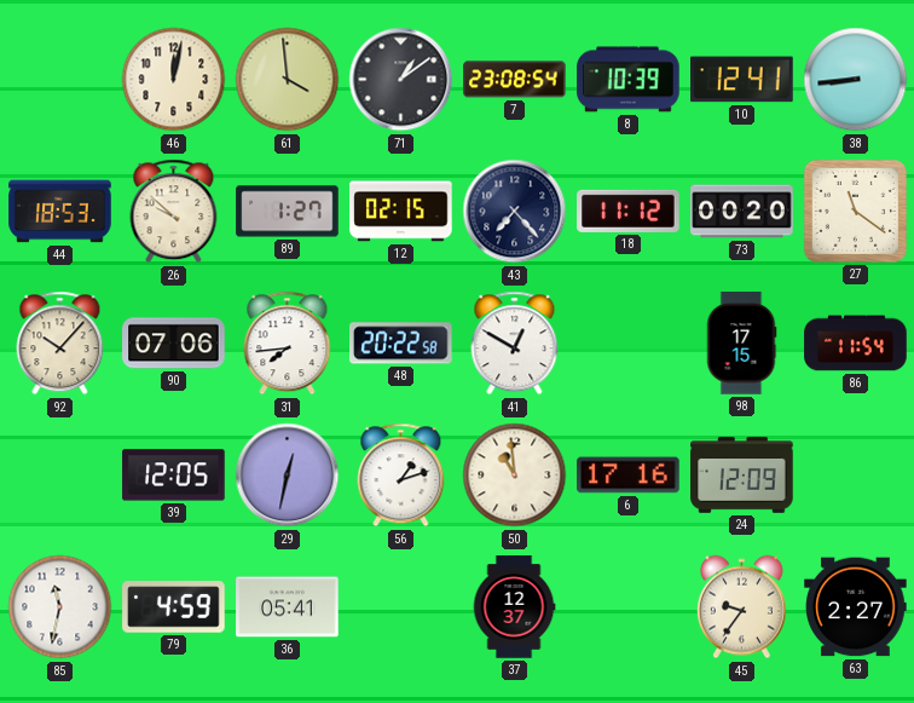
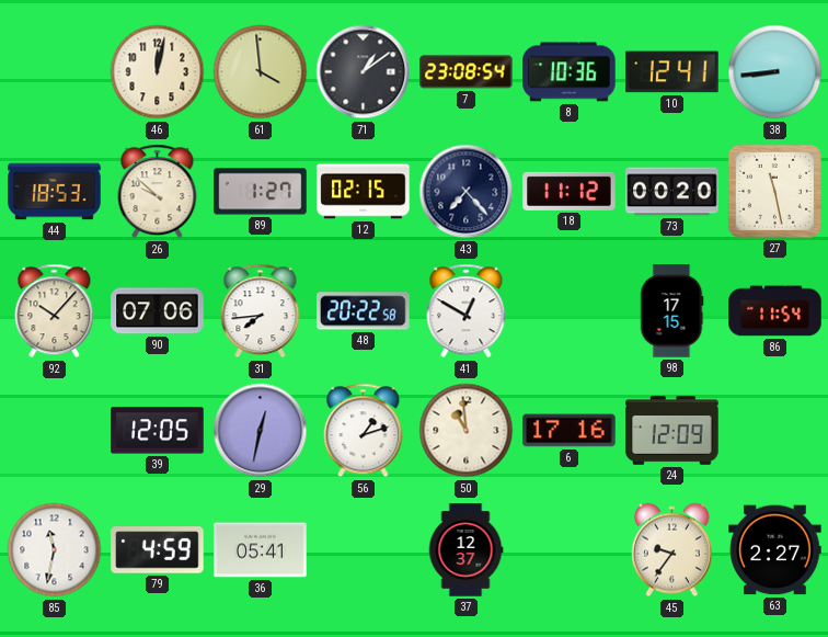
8: 10:39 -> 10:36
27: 11:21 -> 11:28
